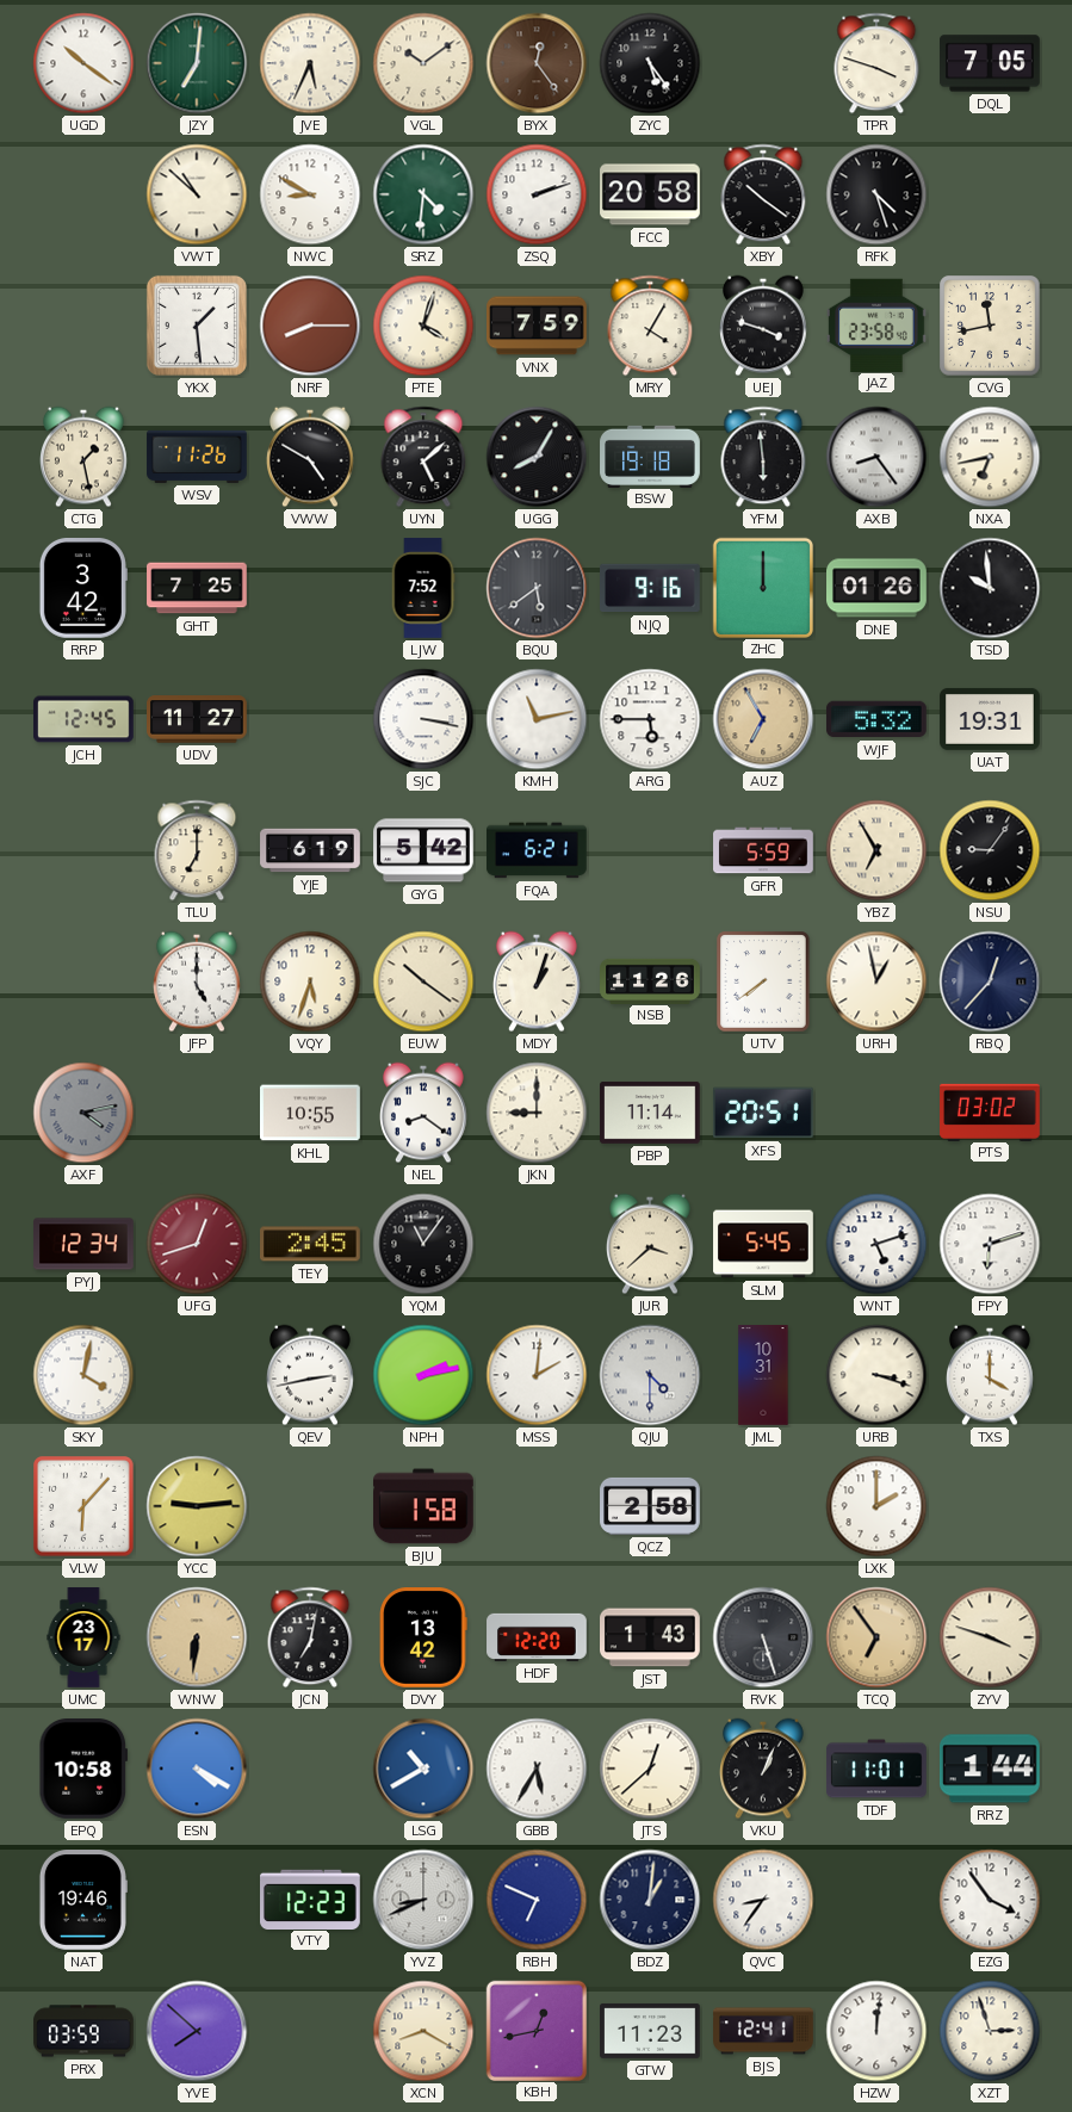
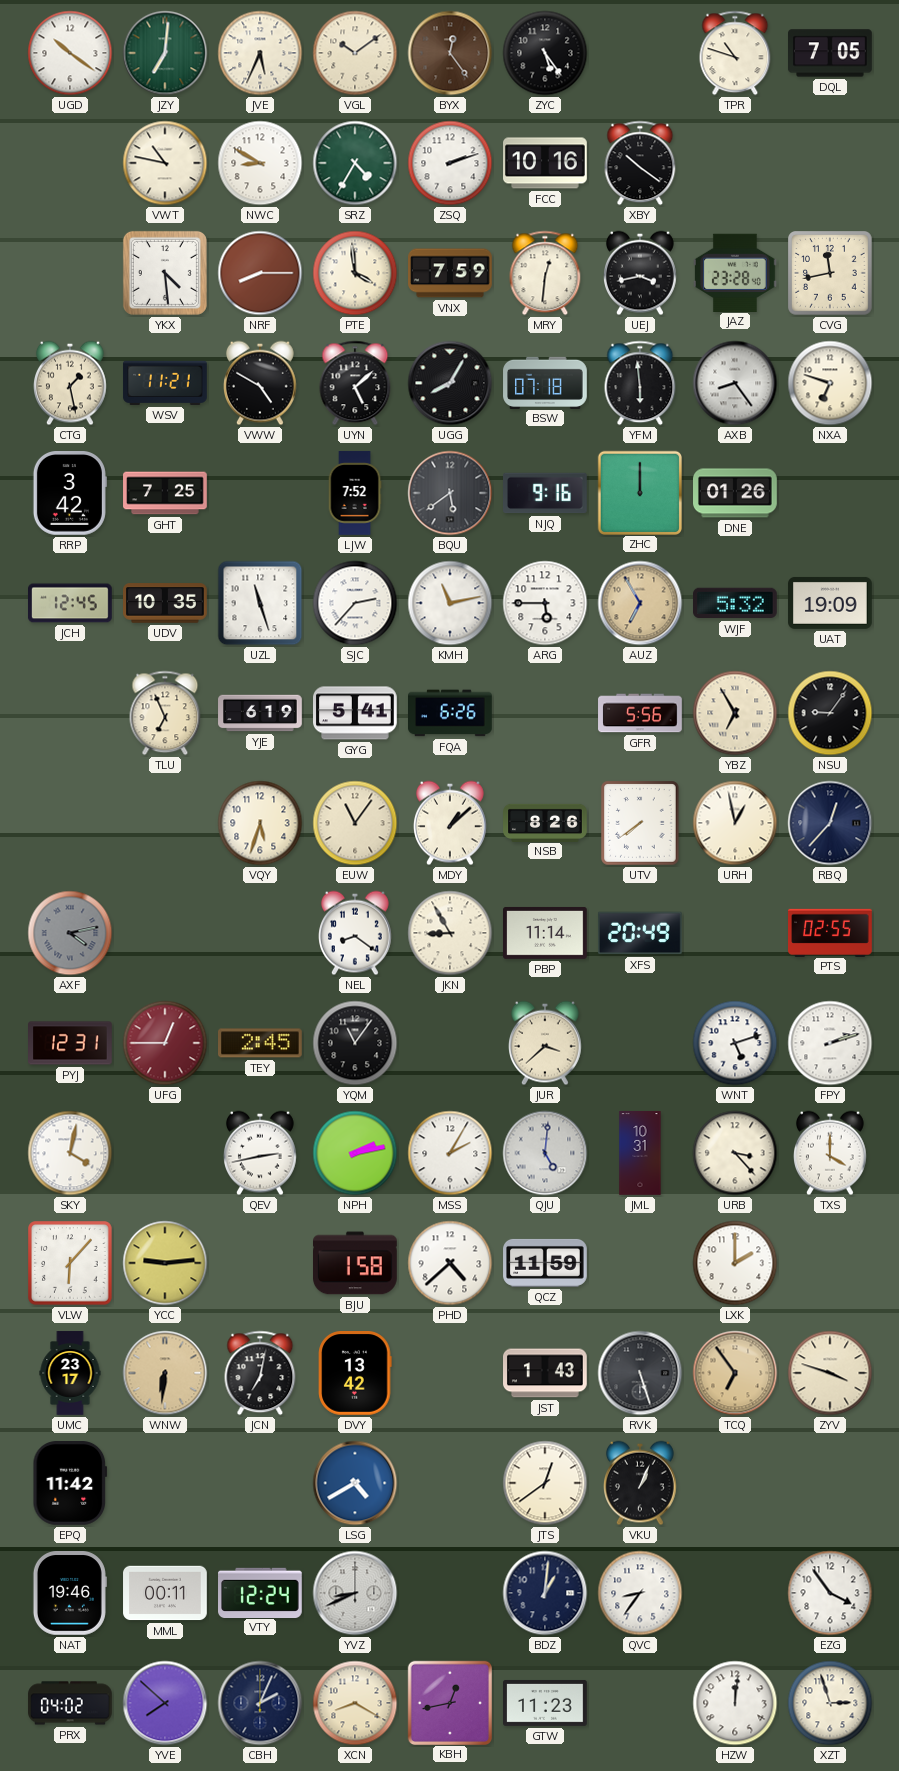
TPR: 3:48 -> 10:48
VWT: 10:52 -> 10:47
SRZ: 4:31 -> 4:35
FCC: 20:58 -> 10:16
RFK: 4:27 -> none
YKX: 1:29 -> 4:29
PTE: 4:03 -> 3:59
MRY: 4:05 -> 12:31
UEJ: 3:48 -> 3:43
JAZ: 23:58 -> 23:28
WSV: 11:26 -> 11:21
BSW: 19:18 -> 07:18
NXA: 6:43 -> 6:48
TSD: 9:59 -> none
UDV: 11:27 -> 10:35
UZL: none -> 11:27
SJC: 3:17 -> 2:37
UAT: 19:31 -> 19:09
TLU: 7:00 -> 6:56
GYG: 5:42 -> 5:41
FQA: 6:21 -> 6:26
GFR: 5:59 -> 5:56
JFP: 5:00 -> none
EUW: 10:21 -> 11:06
MDY: 1:03 -> 1:08
NSB: 11:26 -> 8:26
KHL: 10:55 -> none
JKN: 9:00 -> 8:55
XFS: 20:51 -> 20:49
PTS: 03:02 -> 02:55
PYJ: 12:34 -> 12:31
UFG: 12:42 -> 12:45
SLM: 5:45 -> none
FPY: 6:12 -> 2:12
MSS: 2:01 -> 2:05
QJU: 4:30 -> 5:01
URB: 3:18 -> 3:23
PHD: none -> 4:38
QCZ: 2:58 -> 11:59
HDF: 12:20 -> none
EPQ: 10:58 -> 11:42
ESN: 4:20 -> none
LSG: 10:40 -> 4:40
GBB: 5:35 -> none
JTS: 12:38 -> 12:39
TDF: 11:01 -> none
RRZ: 1:44 -> none
MML: none -> 00:11
VTY: 12:23 -> 12:24
RBH: 6:49 -> none
PRX: 03:59 -> 04:02
CBH: none -> 2:04
BJS: 12:41 -> none
